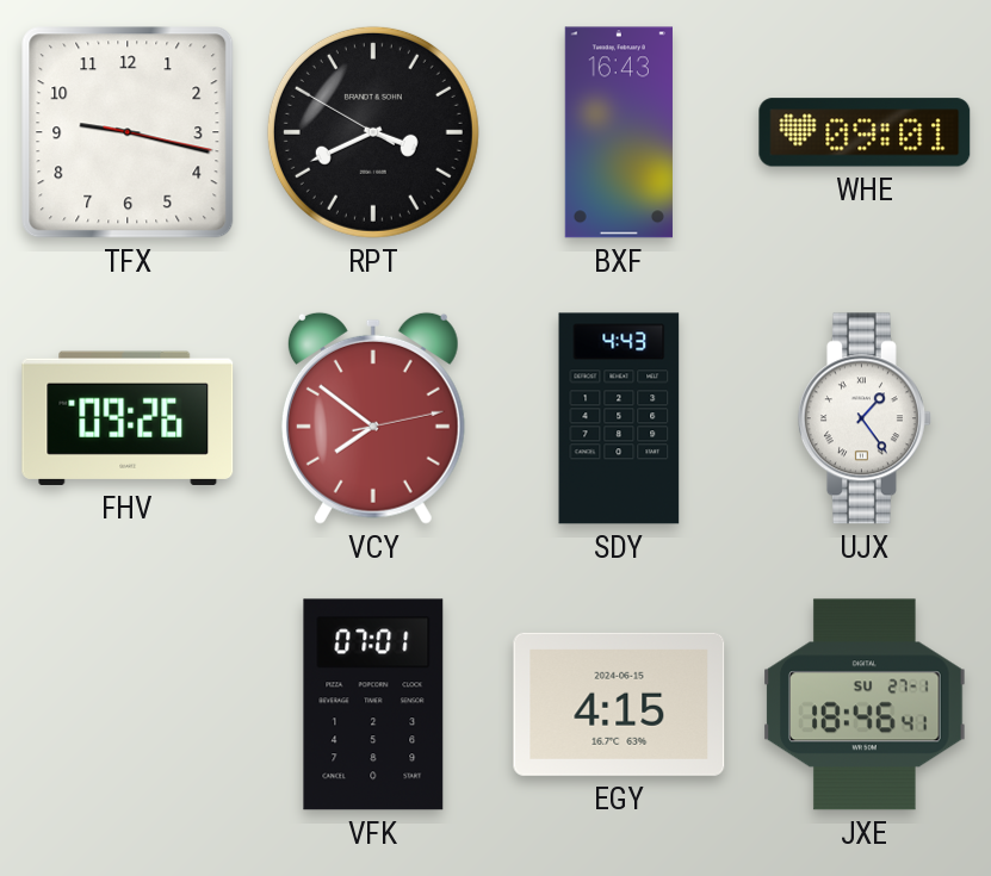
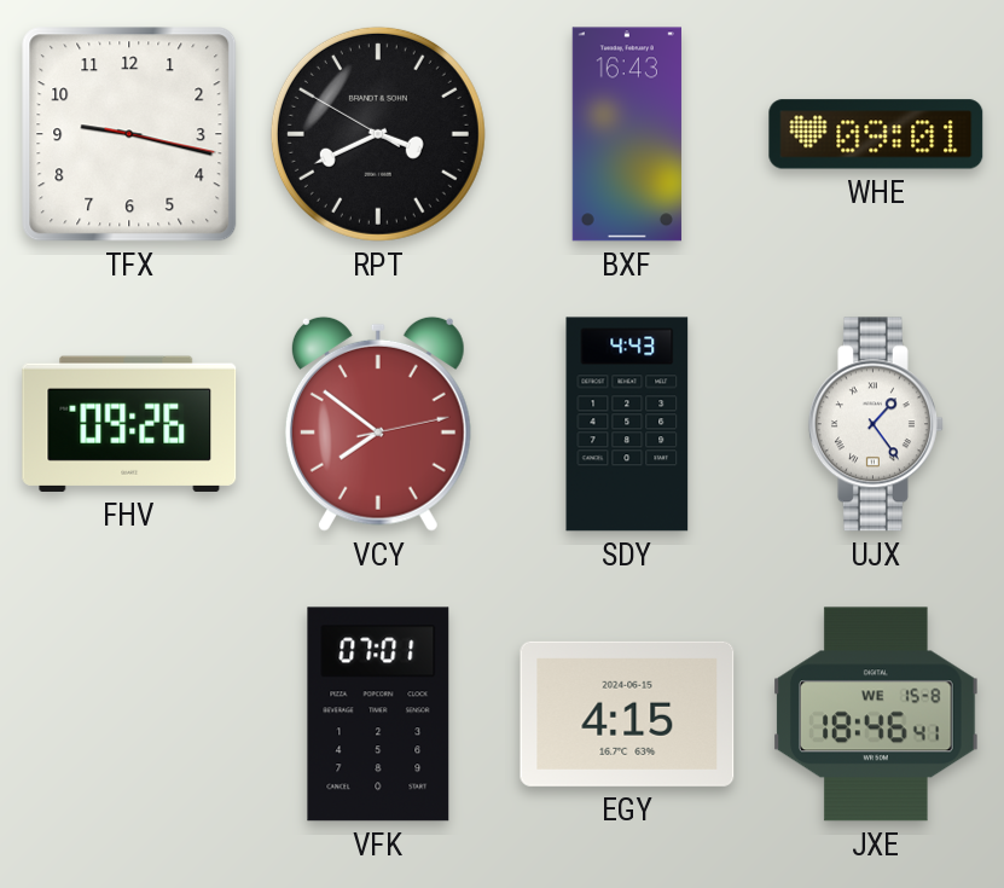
JXE date: SU 27-1 -> WE 15-8
